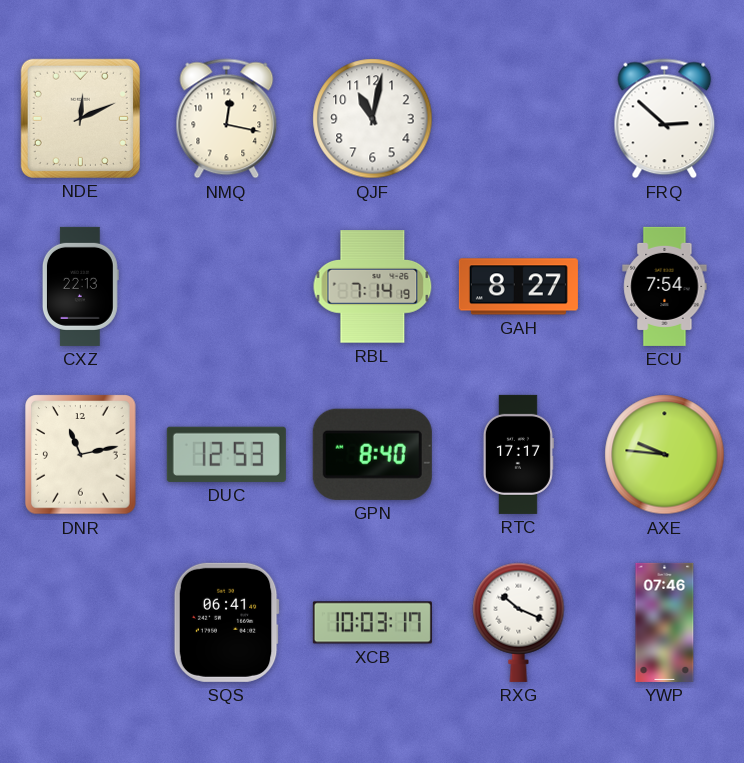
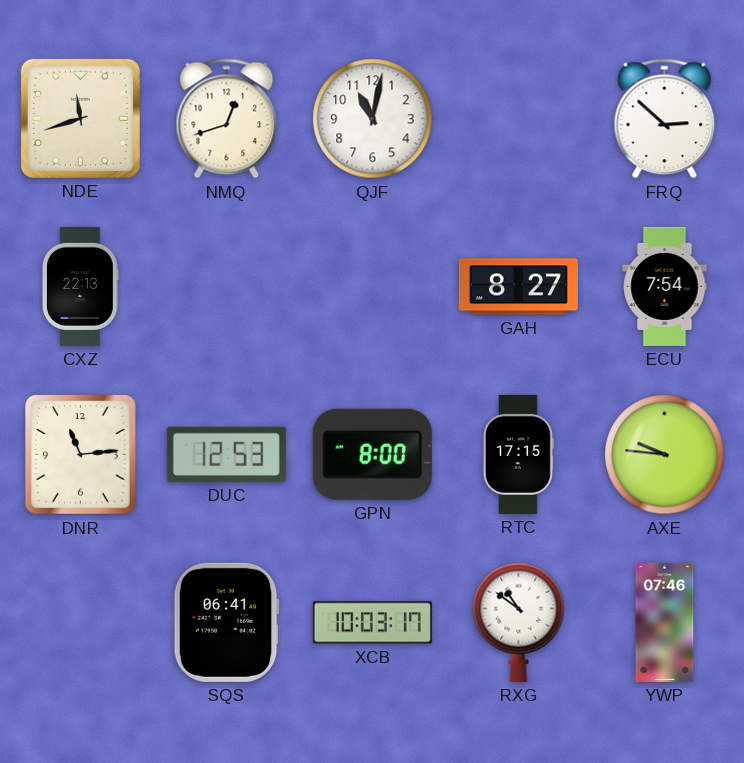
NDE: 12:11 -> 11:42
NMQ: 12:17 -> 12:42
RBL: 7:14 -> none
DNR: 11:13 -> 11:14
GPN: 8:40 -> 8:00
RTC: 17:17 -> 17:15
RXG: 10:19 -> 10:51
